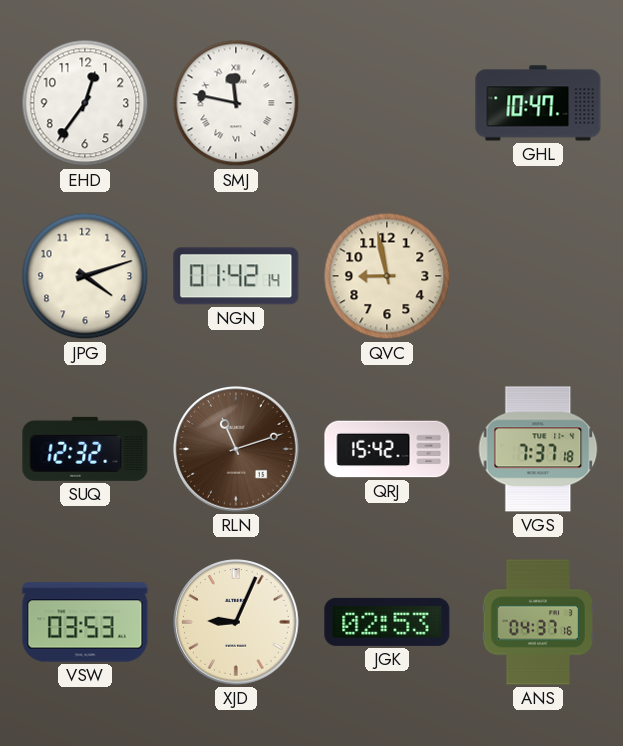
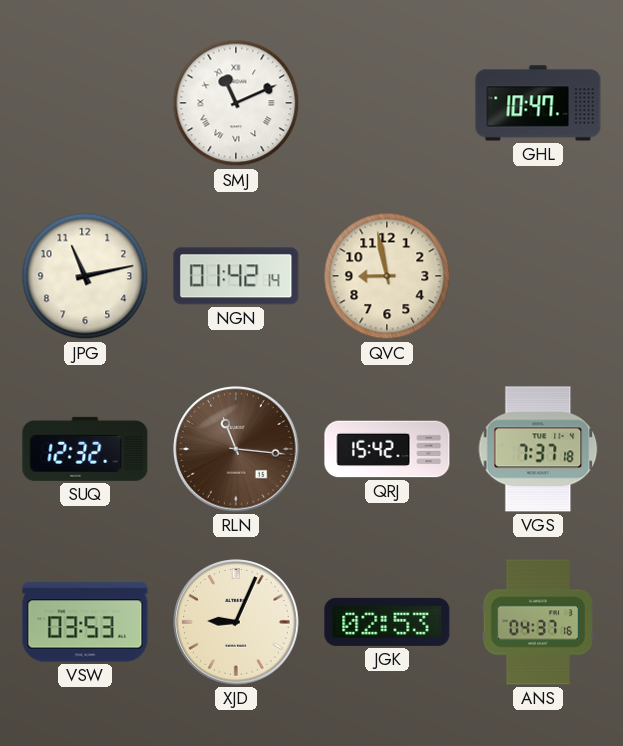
EHD: 12:36 -> none
SMJ: 11:47 -> 11:11
JPG: 4:12 -> 11:13
RLN: 11:12 -> 11:16
